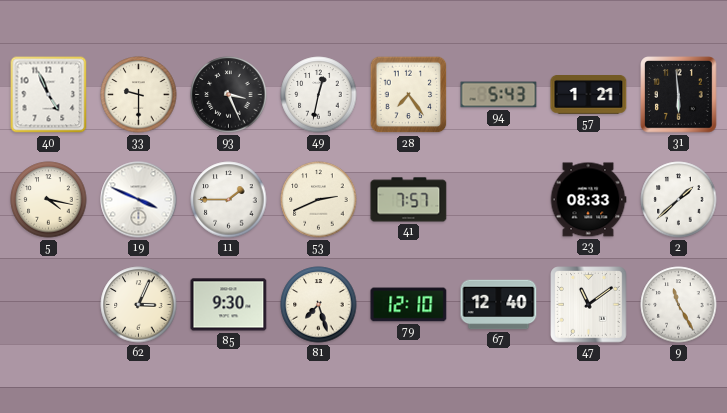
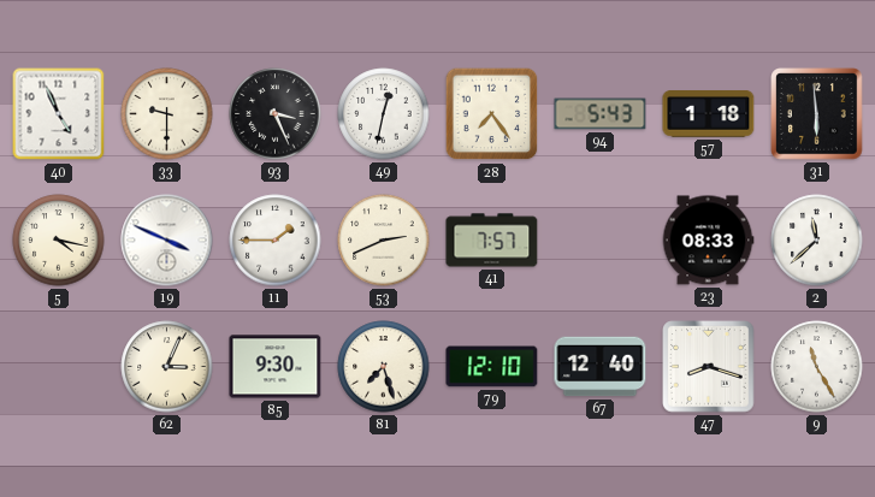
57: 1:21 -> 1:18
2: 1:38 -> 11:38
47: 11:09 -> 8:18
